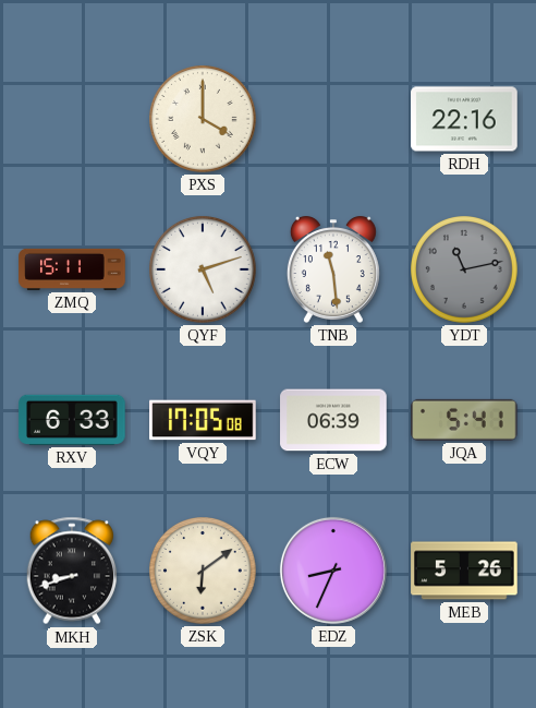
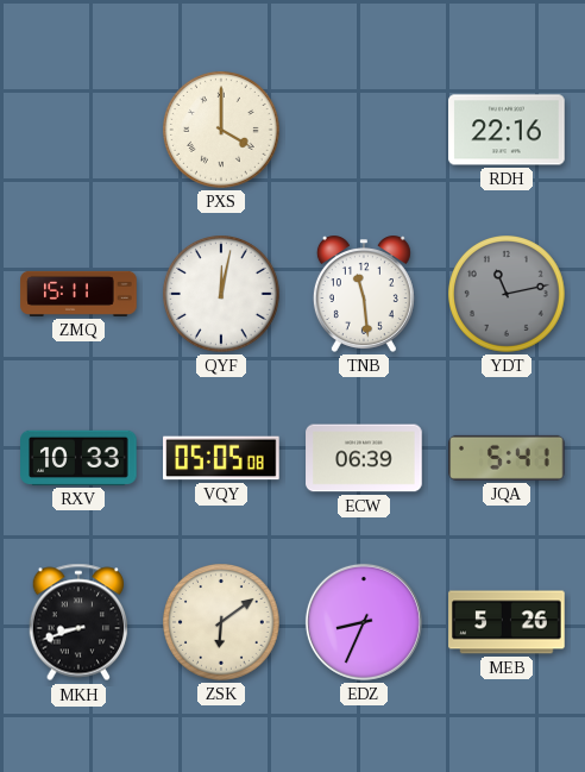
QYF: 5:12 -> 12:02
RXV: 6:33 -> 10:33
VQY: 17:05 -> 05:05
